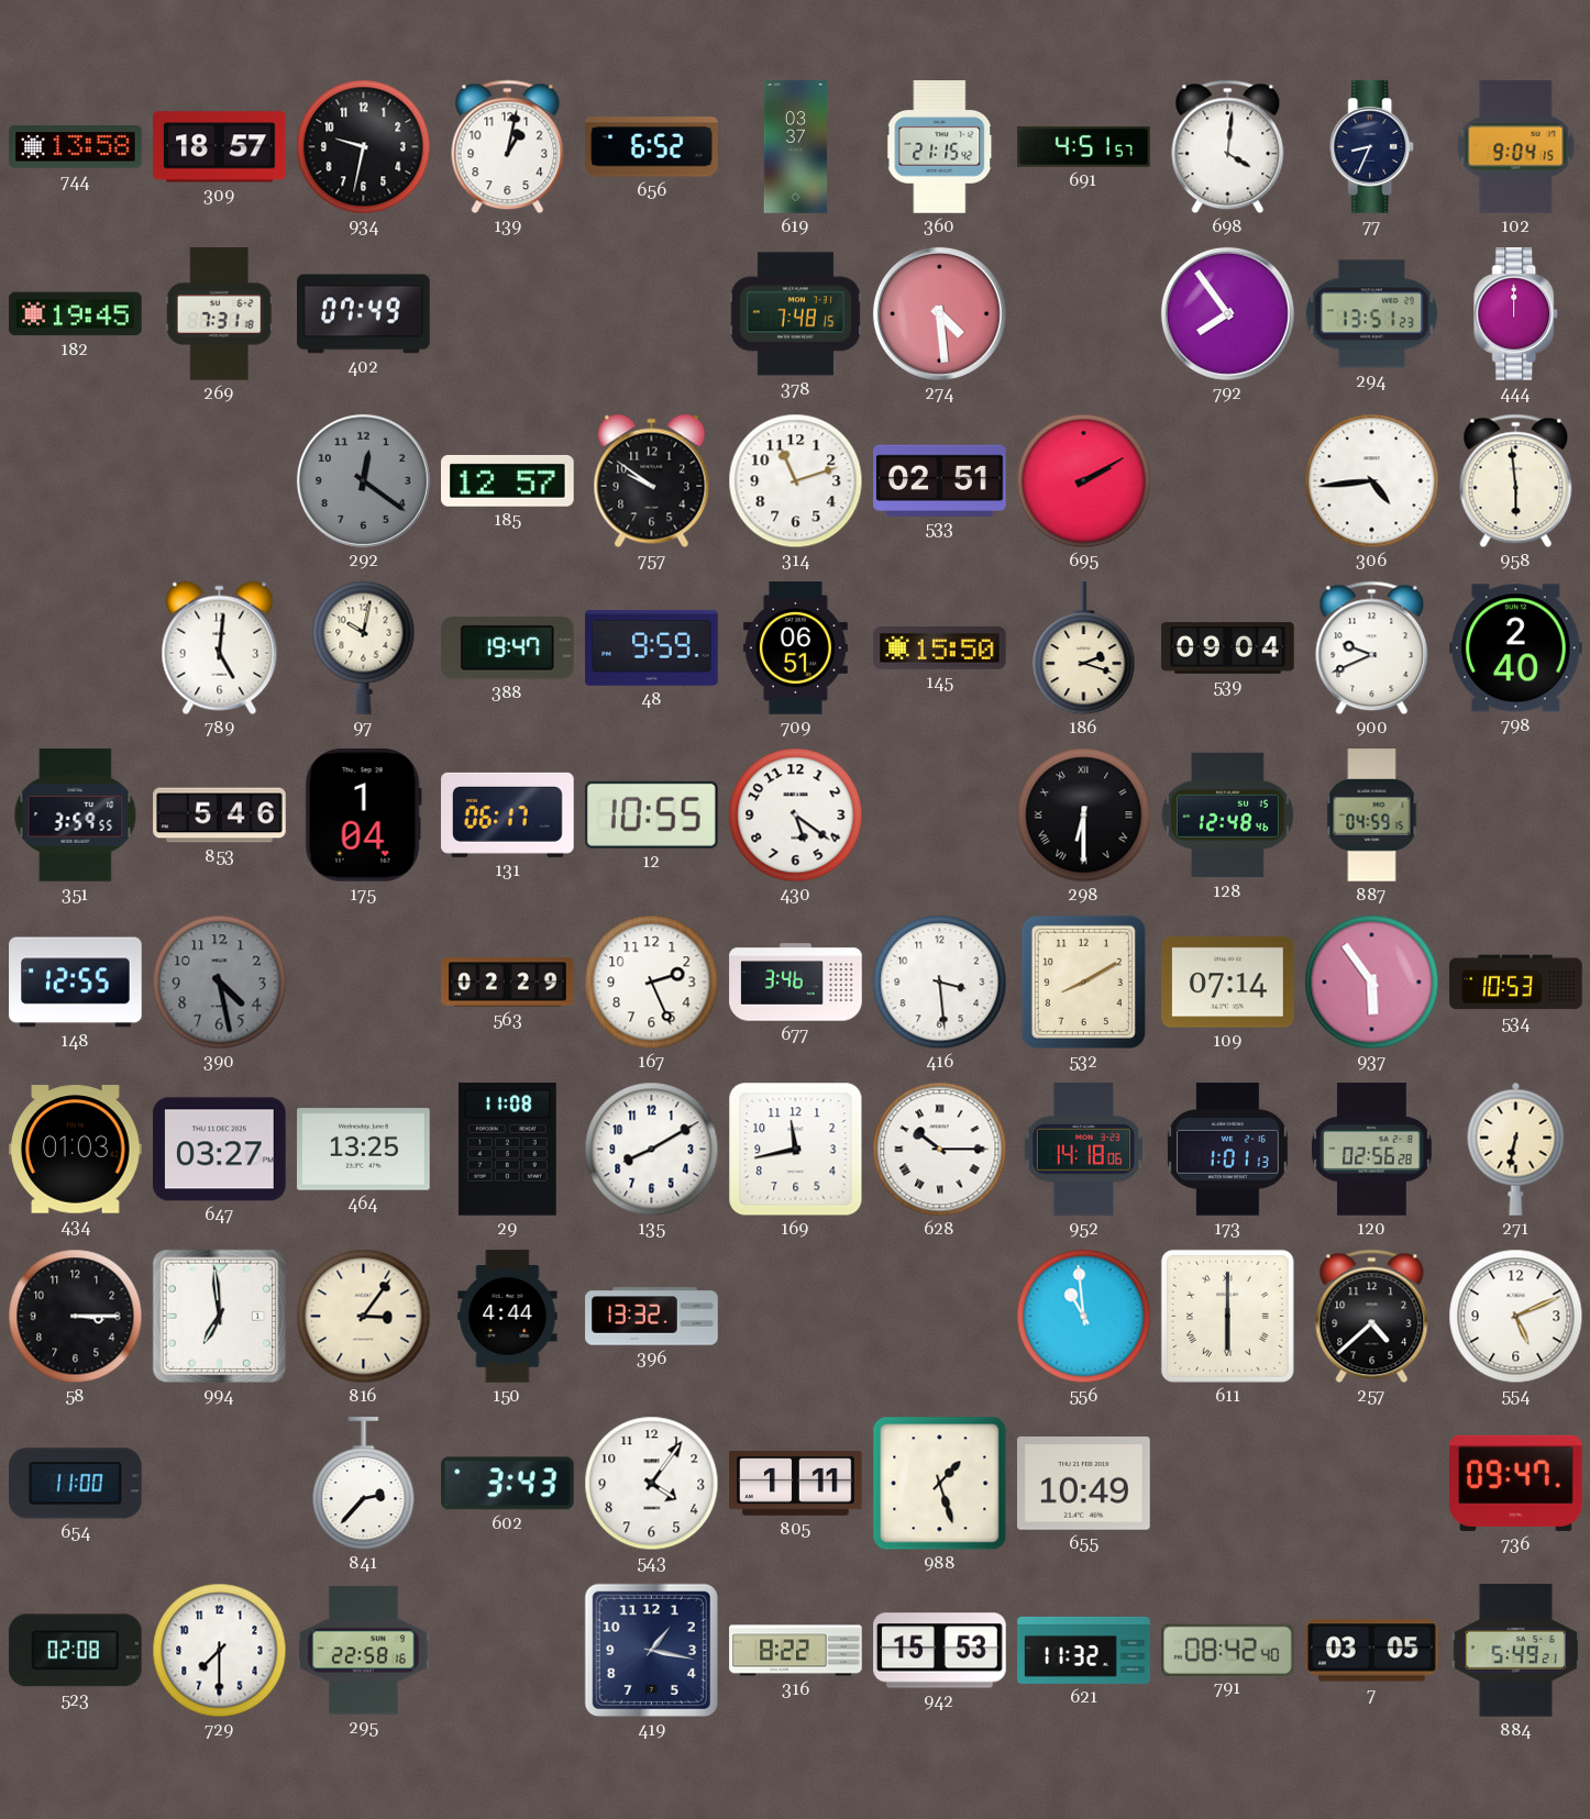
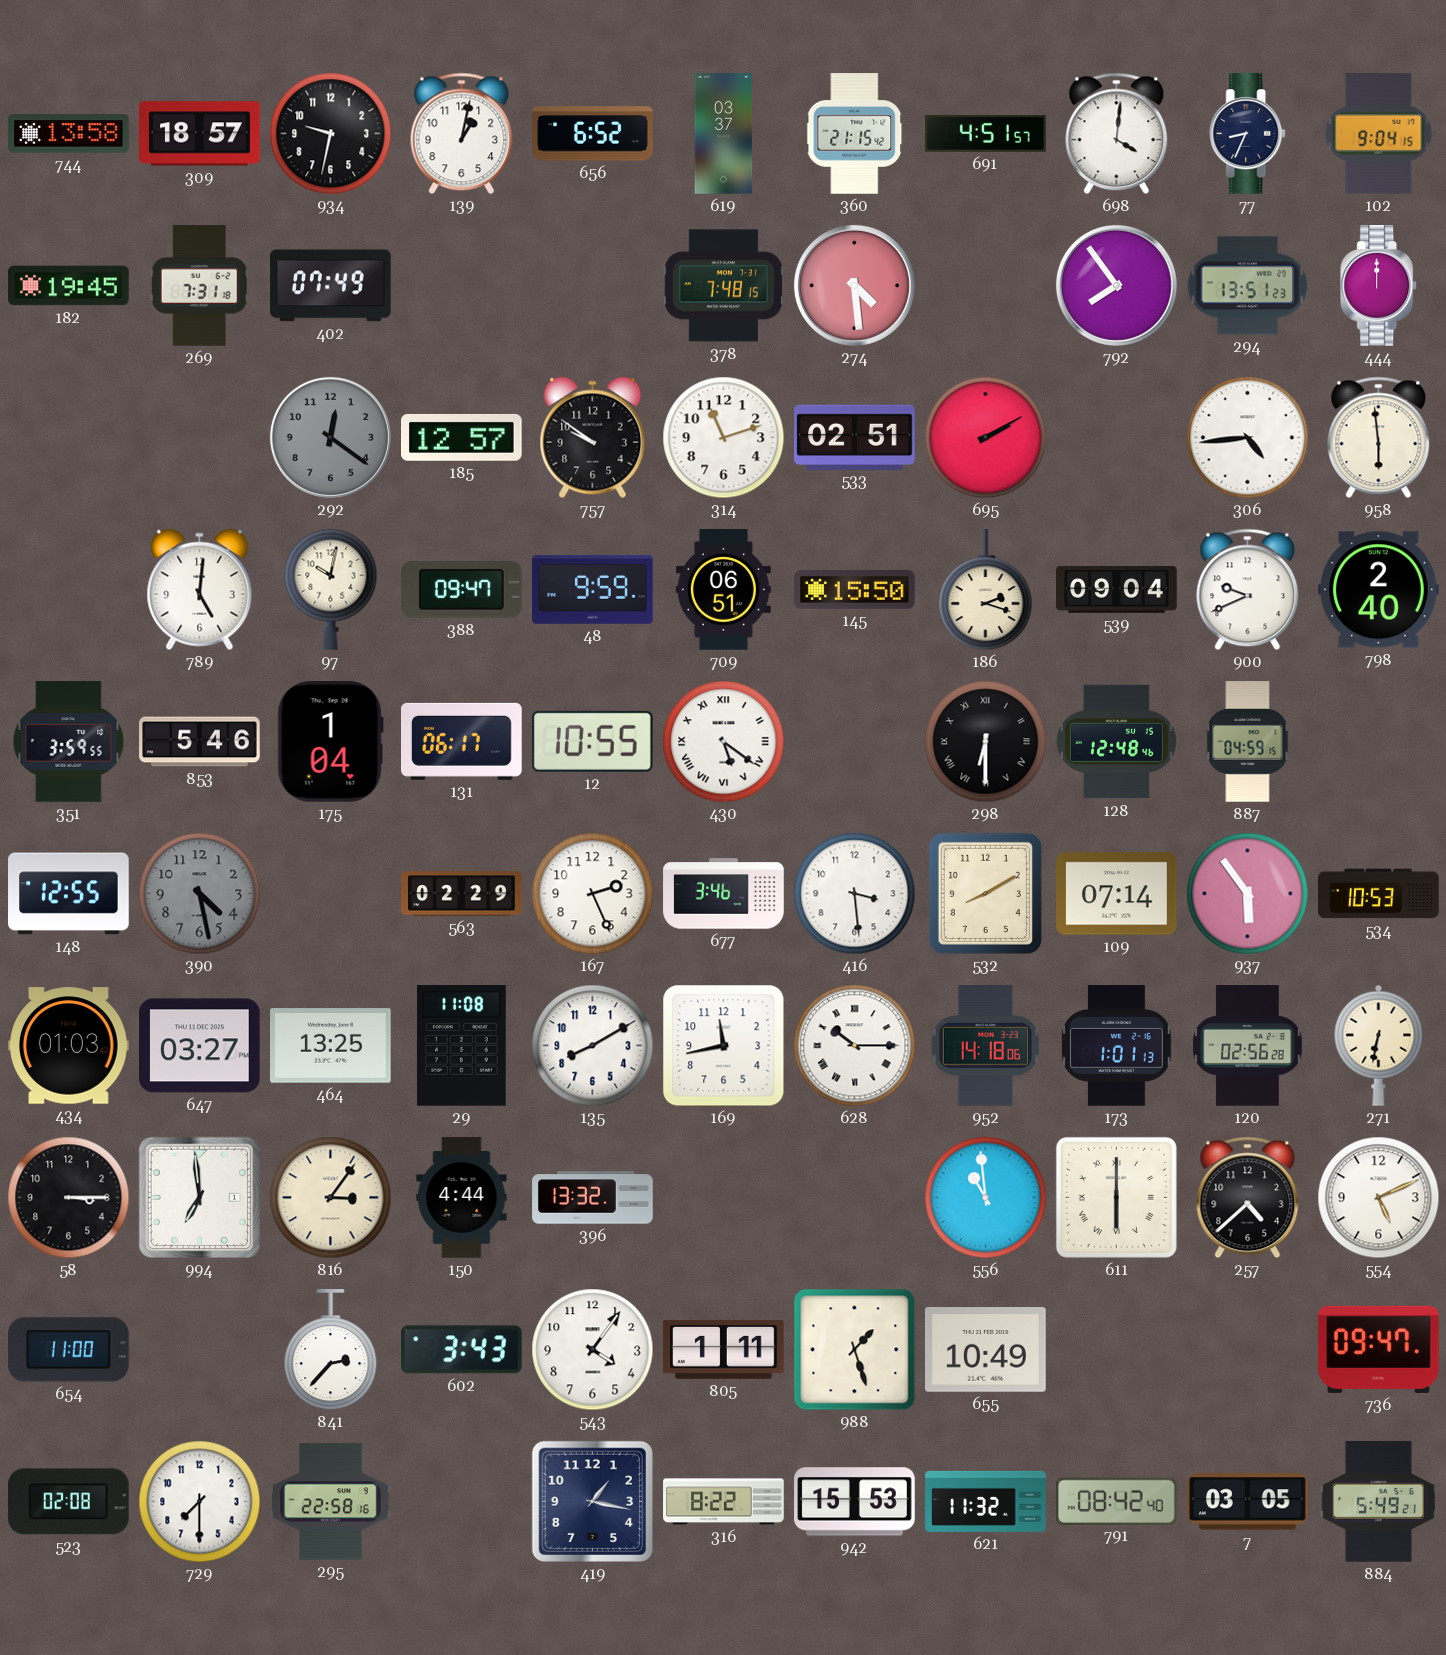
388: 19:47 -> 09:47
430 numerals: Arabic -> Roman
